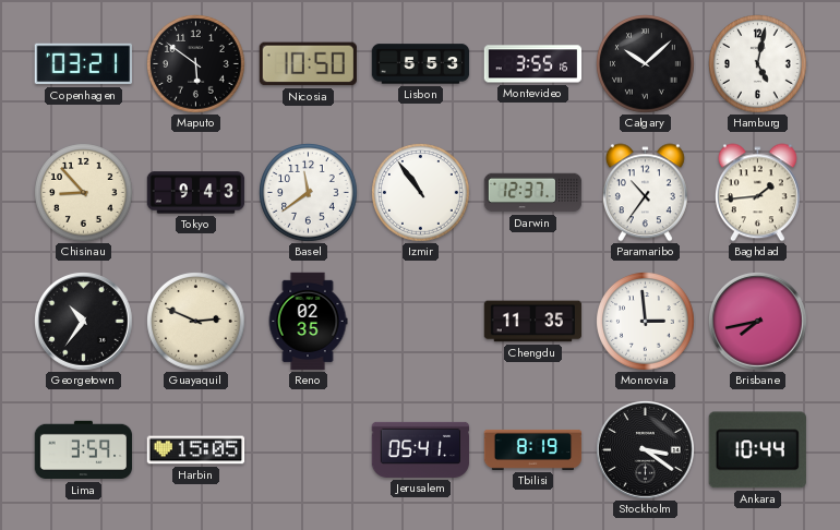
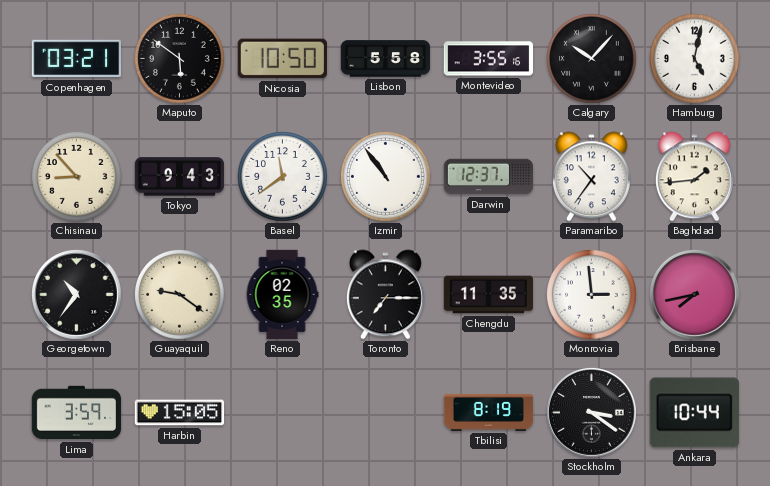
Lisbon: 5:53 -> 5:58
Calgary: 10:08 -> 10:07
Guayaquil: 2:49 -> 9:21
Toronto: none -> 7:15
Jerusalem: 05:41 -> none
